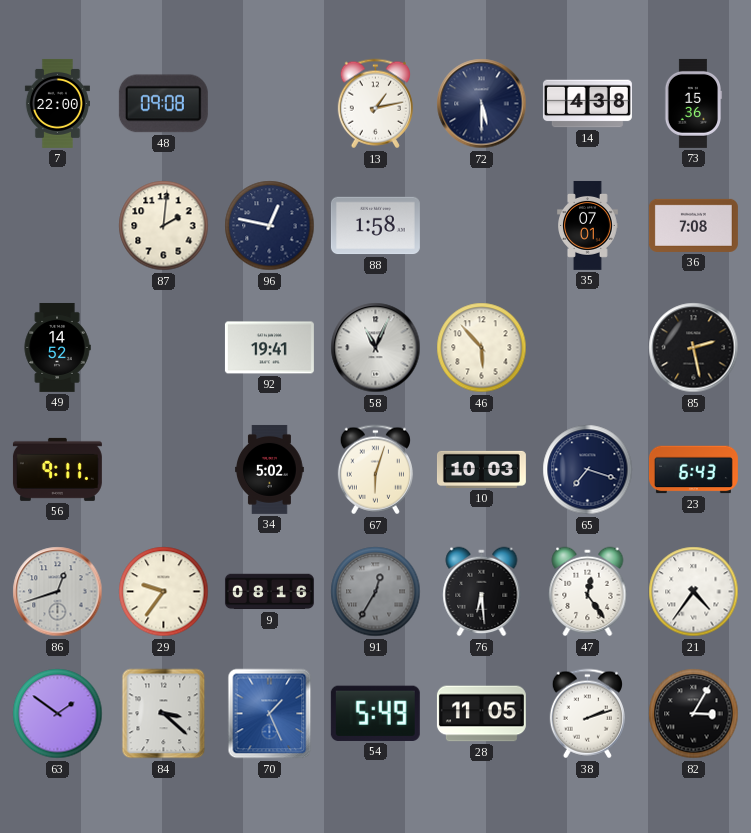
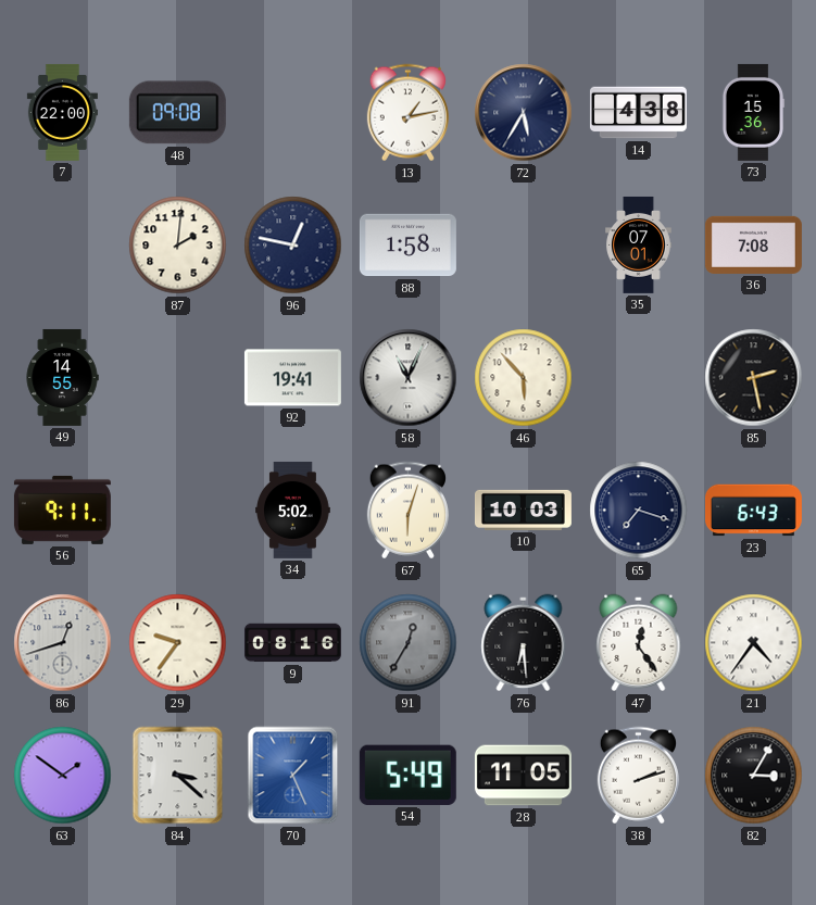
72: 5:30 -> 5:35
49: 14:52 -> 14:55
